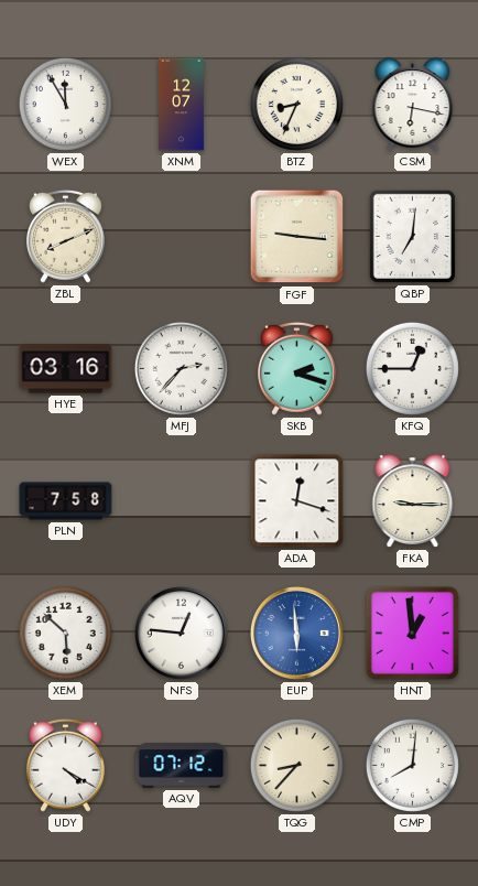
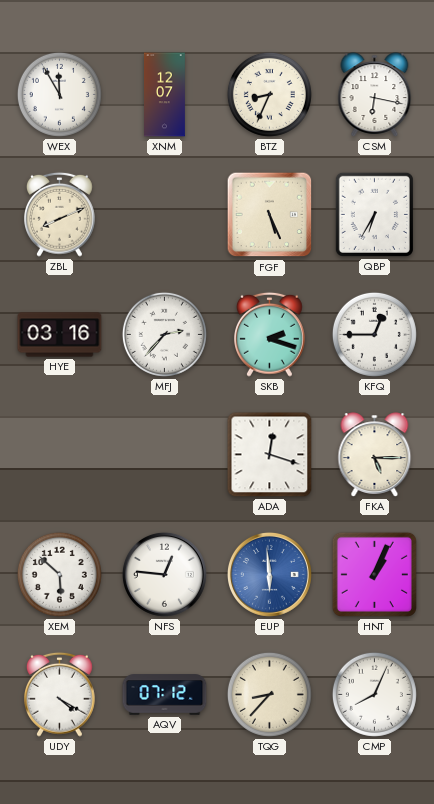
FGF: 9:16 -> 5:26
QBP: 7:01 -> 6:35
PLN: 7:58 -> none
FKA: 9:15 -> 5:15
HNT: 12:59 -> 1:04
CMP: 8:01 -> 8:04
